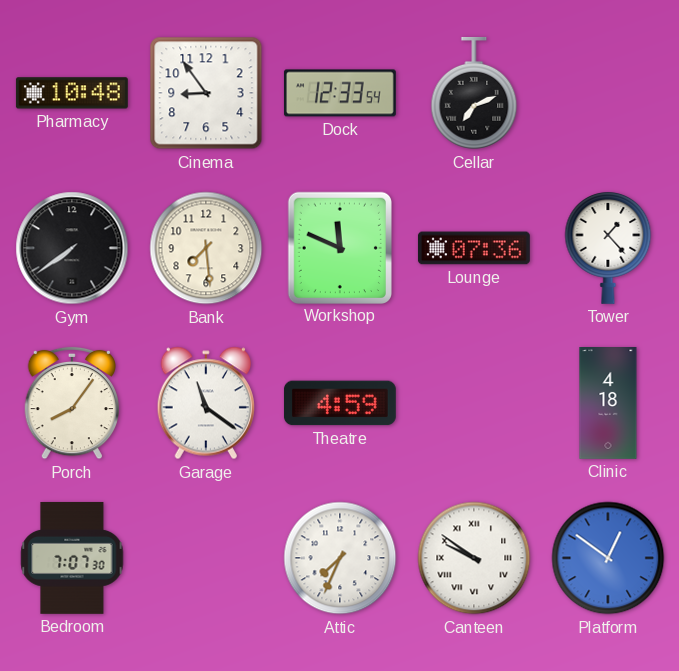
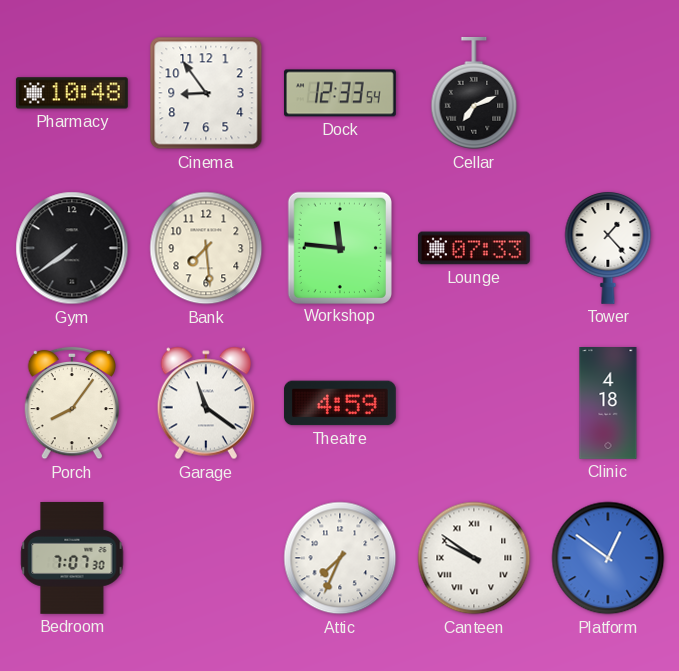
Workshop: 11:49 -> 11:46
Lounge: 07:36 -> 07:33
